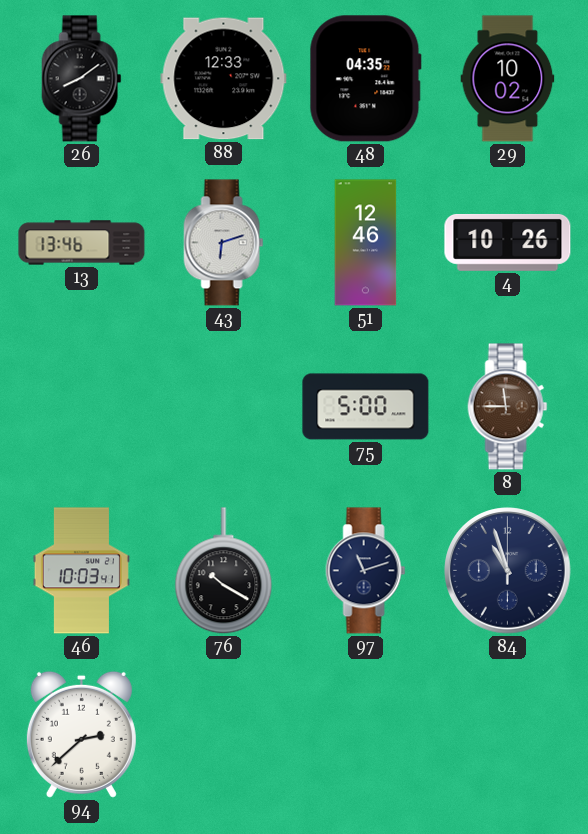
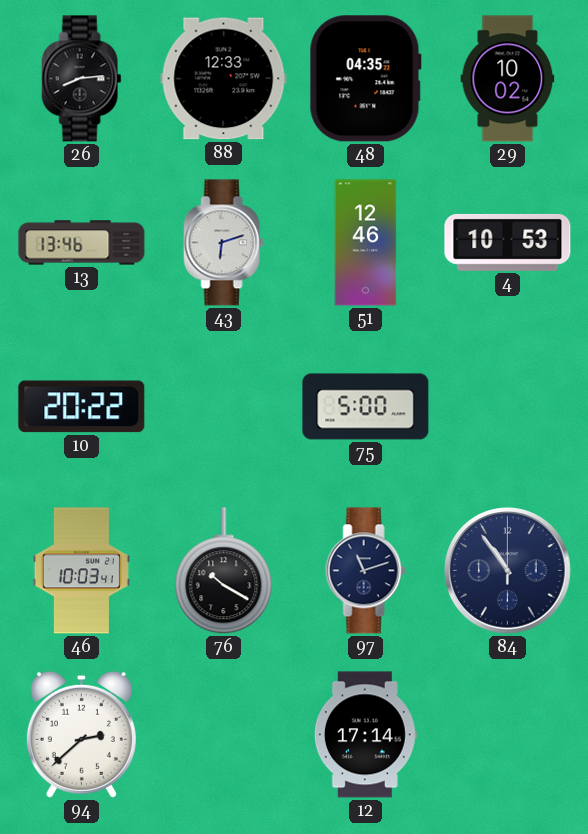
26: 8:09 -> 8:14
4: 10:26 -> 10:53
10: none -> 20:22
8: 11:45 -> none
84: 10:57 -> 10:54
12: none -> 17:14
